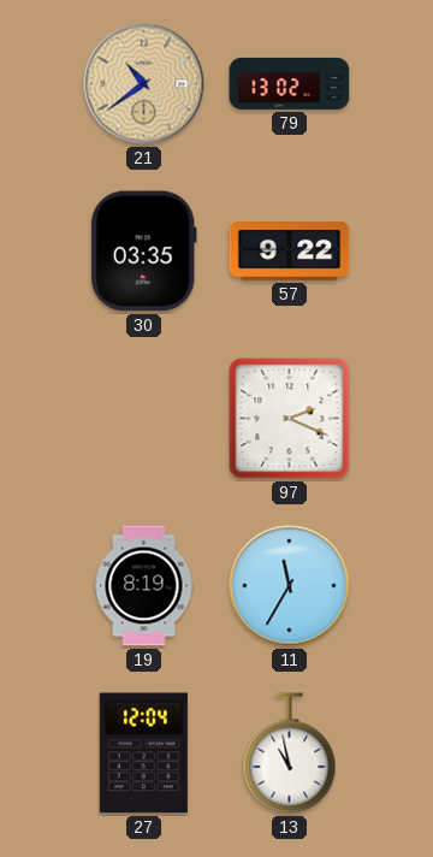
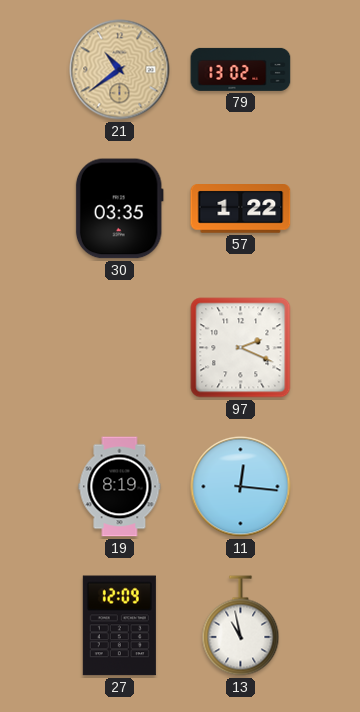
57: 9:22 -> 1:22
11: 11:35 -> 12:16
27: 12:04 -> 12:09
